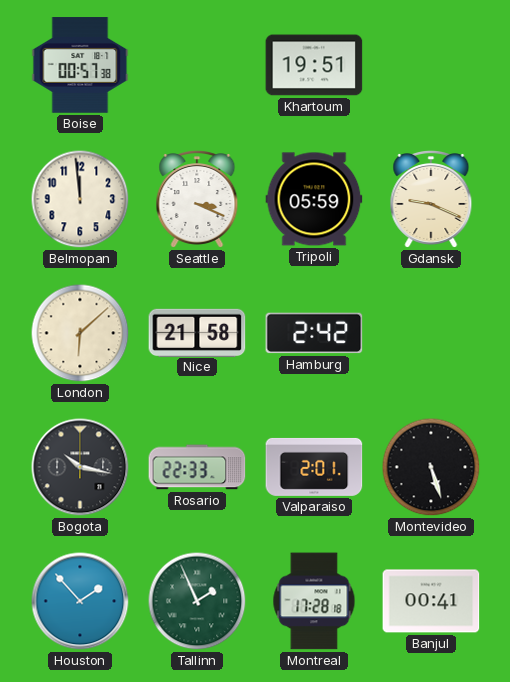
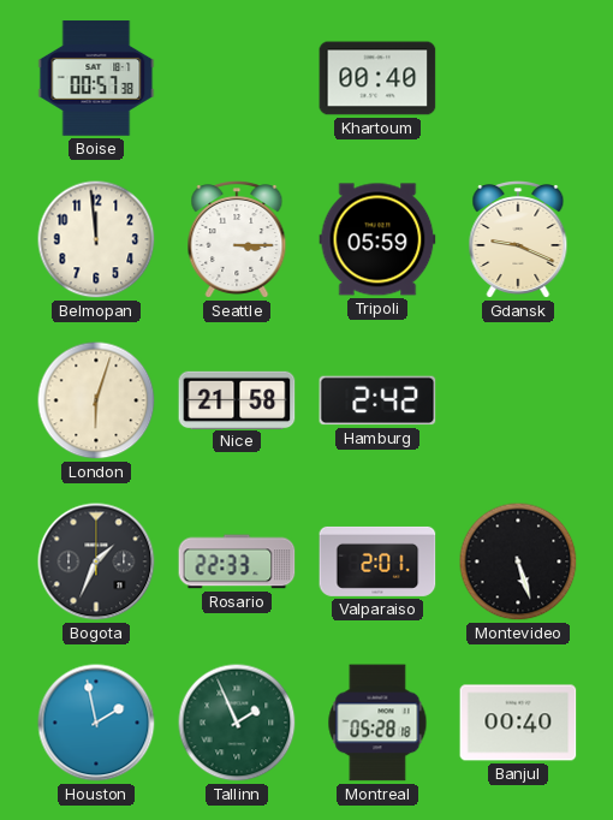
Khartoum: 19:51 -> 00:40
Seattle: 3:19 -> 3:15
London: 6:08 -> 6:03
Bogota: 10:17 -> 1:34
Houston: 1:53 -> 1:58
Montreal: 17:28 -> 05:28
Banjul: 00:41 -> 00:40
